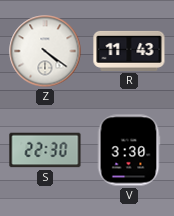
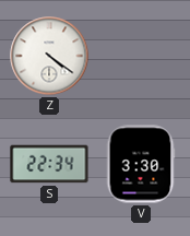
R: 11:43 -> none
S: 22:30 -> 22:34
